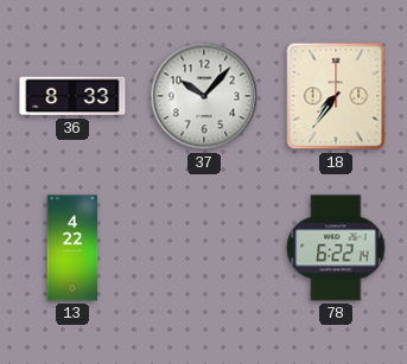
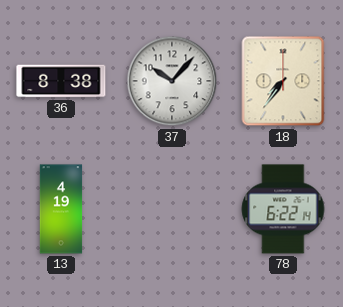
36: 8:33 -> 8:38
13: 4:22 -> 4:19
